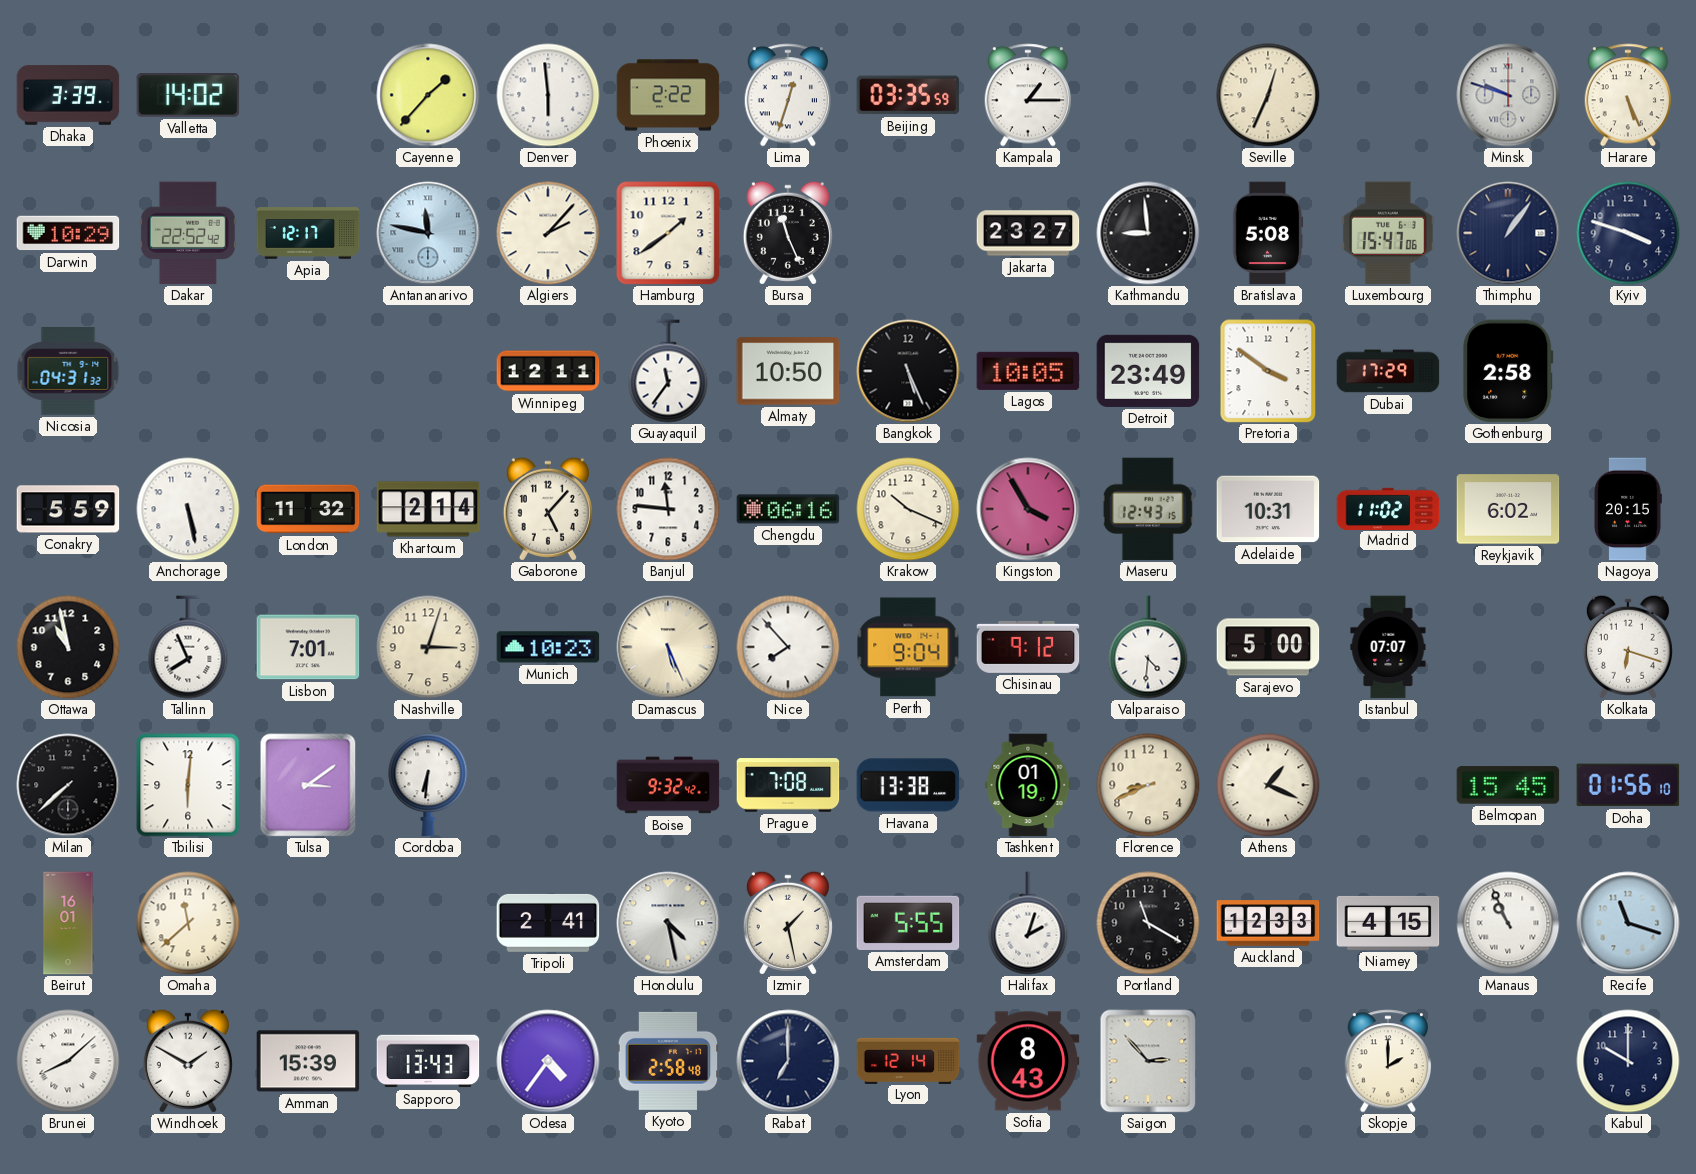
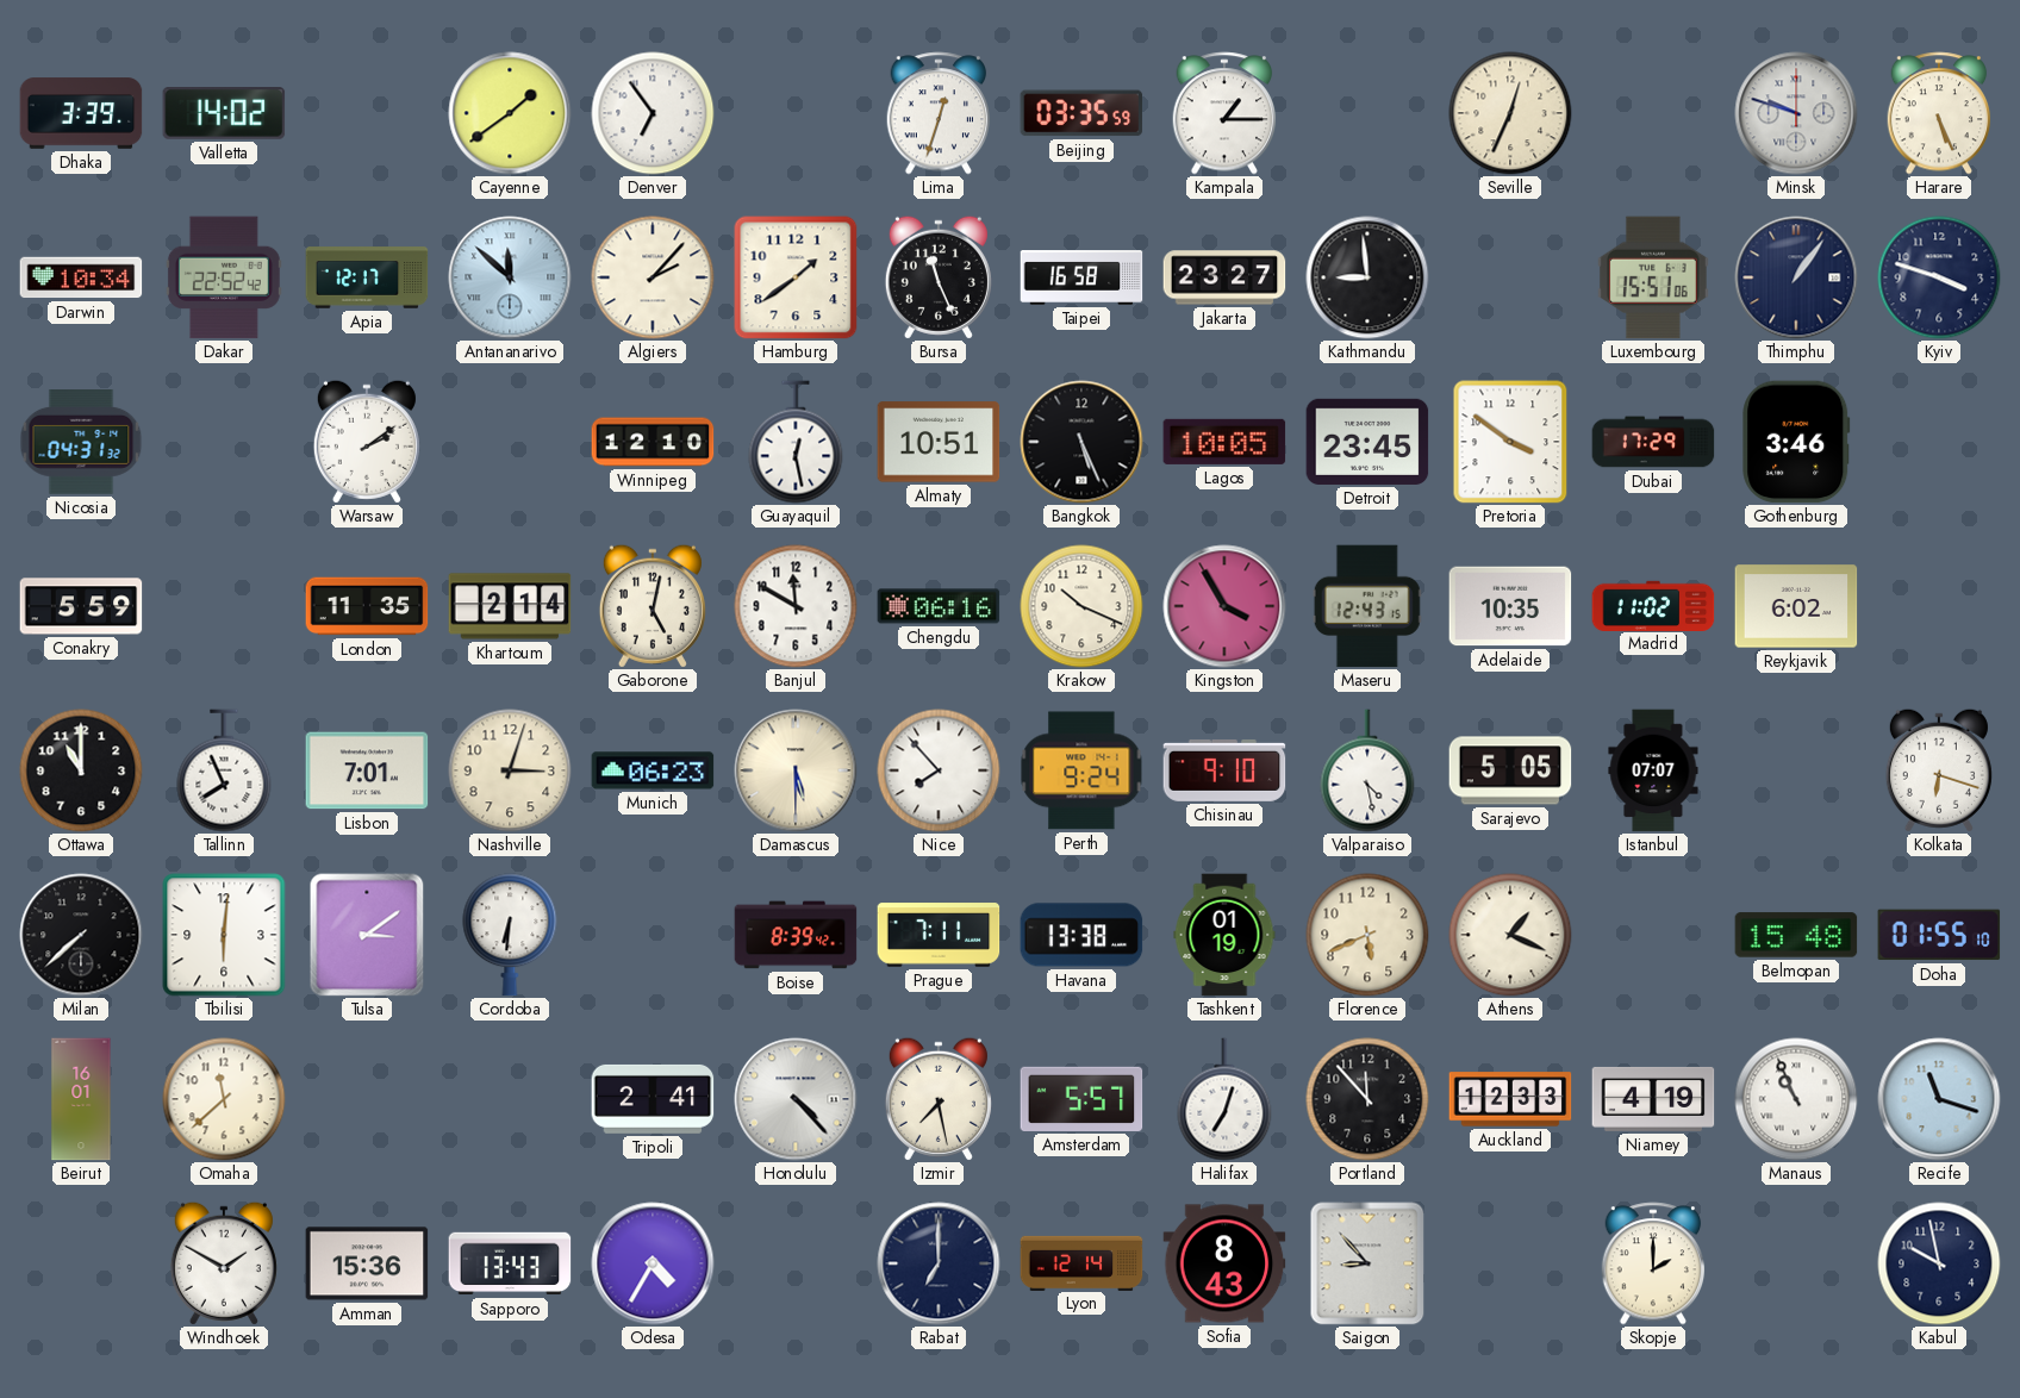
Cayenne: 1:37 -> 1:39
Denver: 5:59 -> 6:54
Phoenix: 2:22 -> none
Darwin: 10:29 -> 10:34
Antananarivo: 11:47 -> 11:52
Taipei: none -> 16:58
Bratislava: 5:08 -> none
Luxembourg: 15:47 -> 15:51
Warsaw: none -> 2:09
Winnipeg: 12:11 -> 12:10
Guayaquil: 11:36 -> 12:28
Almaty: 10:50 -> 10:51
Detroit: 23:49 -> 23:45
Gothenburg: 2:58 -> 3:46
Anchorage: 5:28 -> none
London: 11:32 -> 11:35
Gaborone: 5:07 -> 5:02
Banjul: 11:46 -> 11:50
Adelaide: 10:31 -> 10:35
Nagoya: 20:15 -> none
Ottawa: 10:58 -> 11:00
Munich: 10:23 -> 06:23
Damascus: 5:26 -> 5:30
Perth: 9:04 -> 9:24
Chisinau: 9:12 -> 9:10
Valparaiso: 4:31 -> 4:28
Sarajevo: 5:00 -> 5:05
Boise: 9:32 -> 8:39
Prague: 7:08 -> 7:11
Florence: 8:41 -> 5:41
Belmopan: 15:45 -> 15:48
Doha: 01:56 -> 01:55
Honolulu: 4:28 -> 4:23
Izmir: 1:28 -> 7:28
Amsterdam: 5:55 -> 5:57
Halifax: 2:03 -> 7:03
Portland: 11:20 -> 11:53
Niamey: 4:15 -> 4:19
Brunei: 8:08 -> none
Amman: 15:39 -> 15:36
Odesa: 4:36 -> 4:35
Kyoto: 2:58 -> none
Saigon: 2:53 -> 8:53
Kabul: 10:00 -> 9:58
